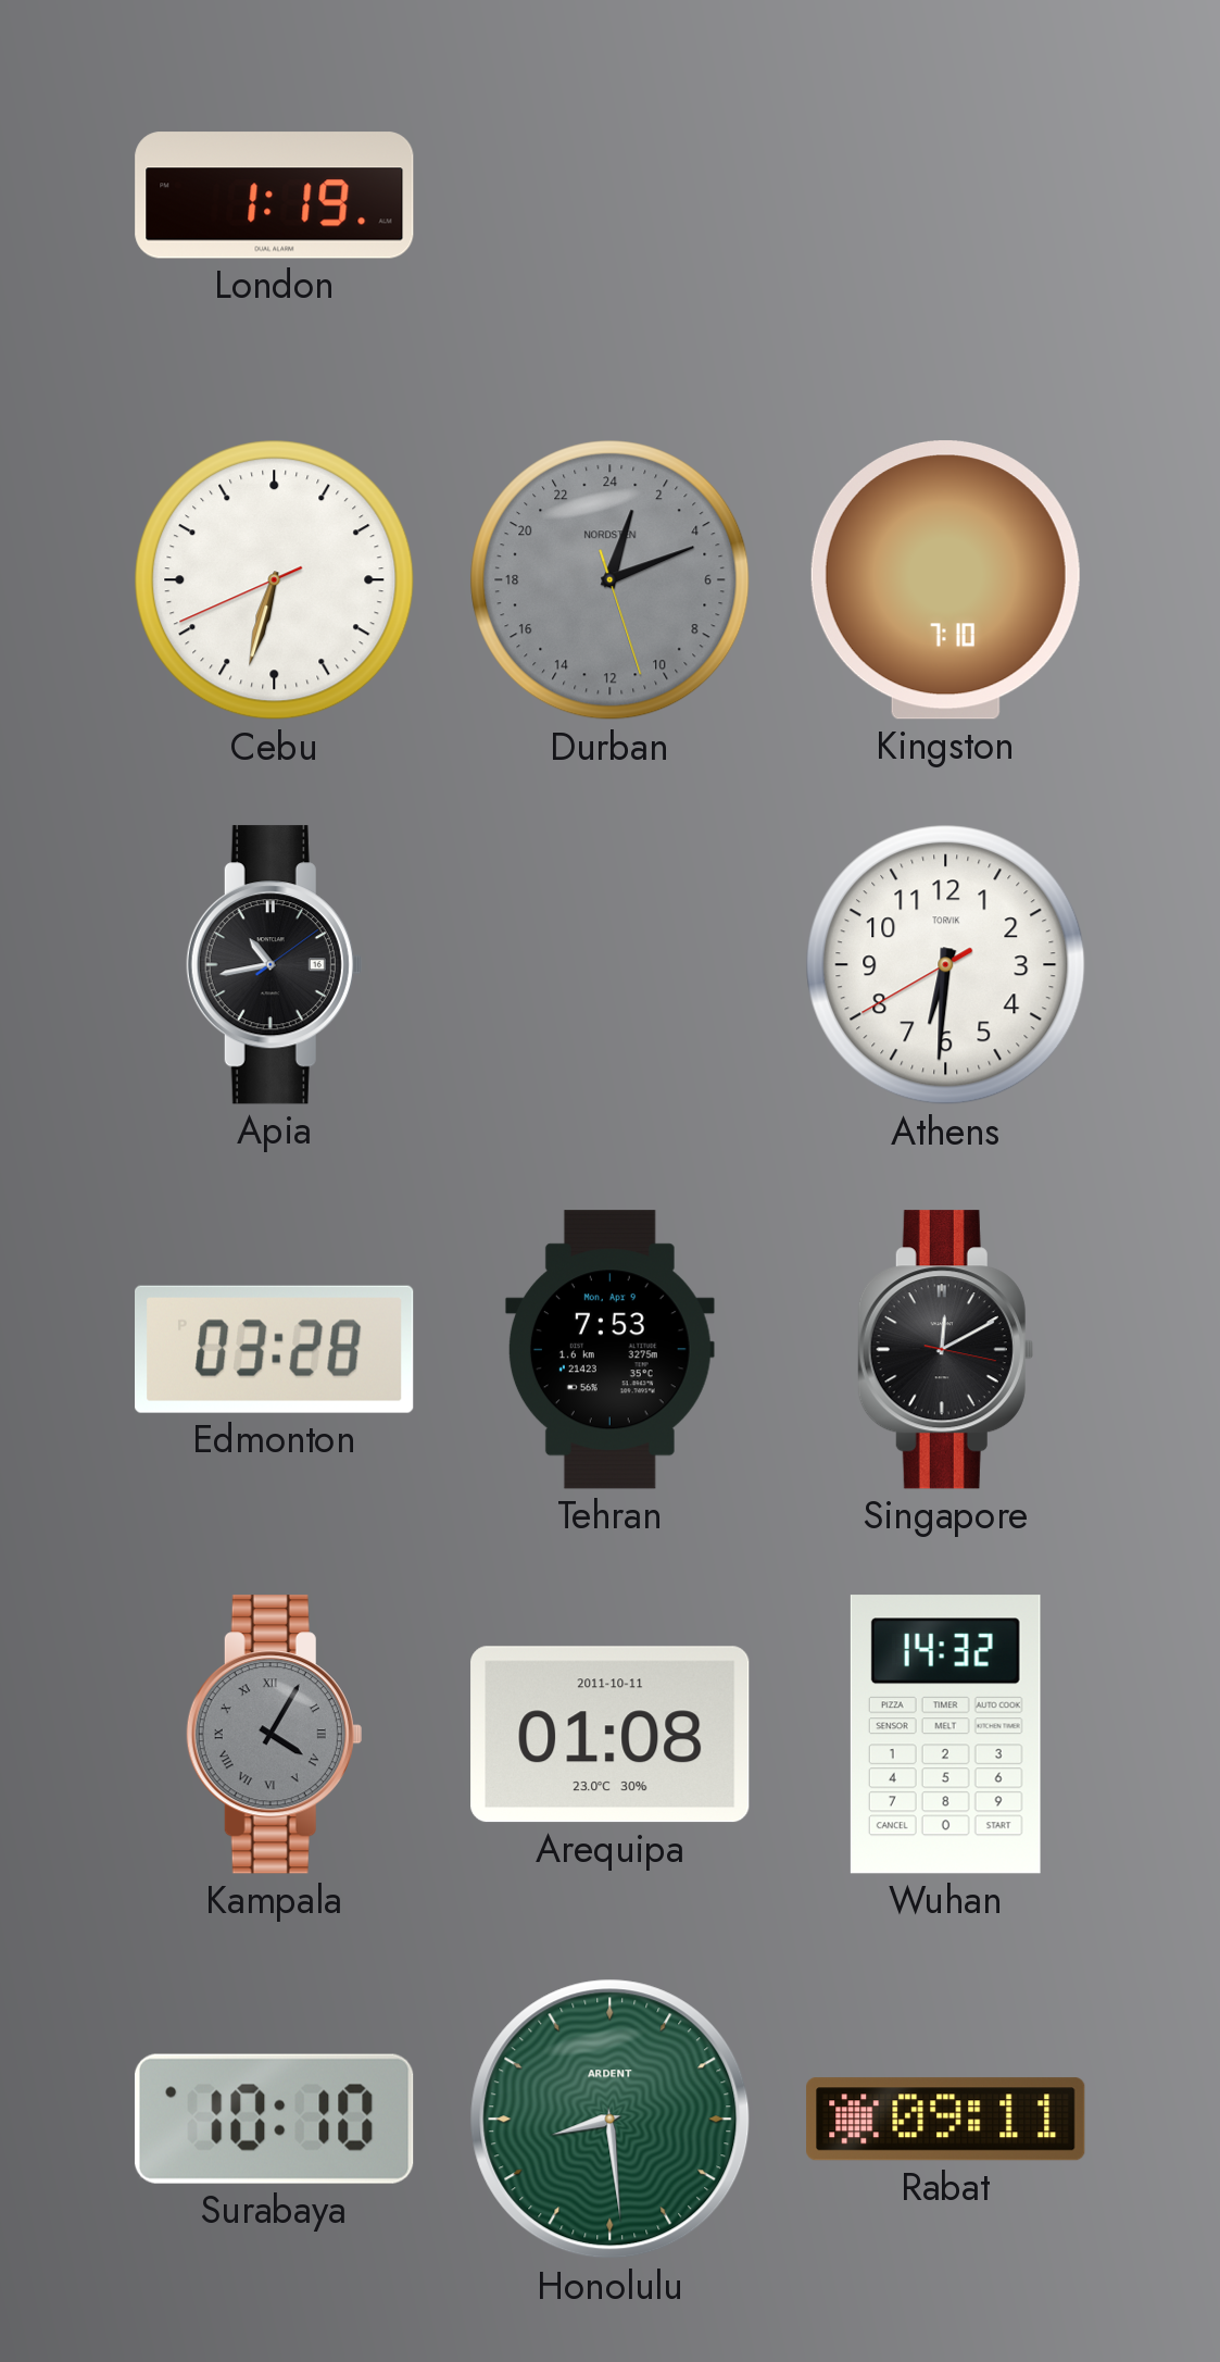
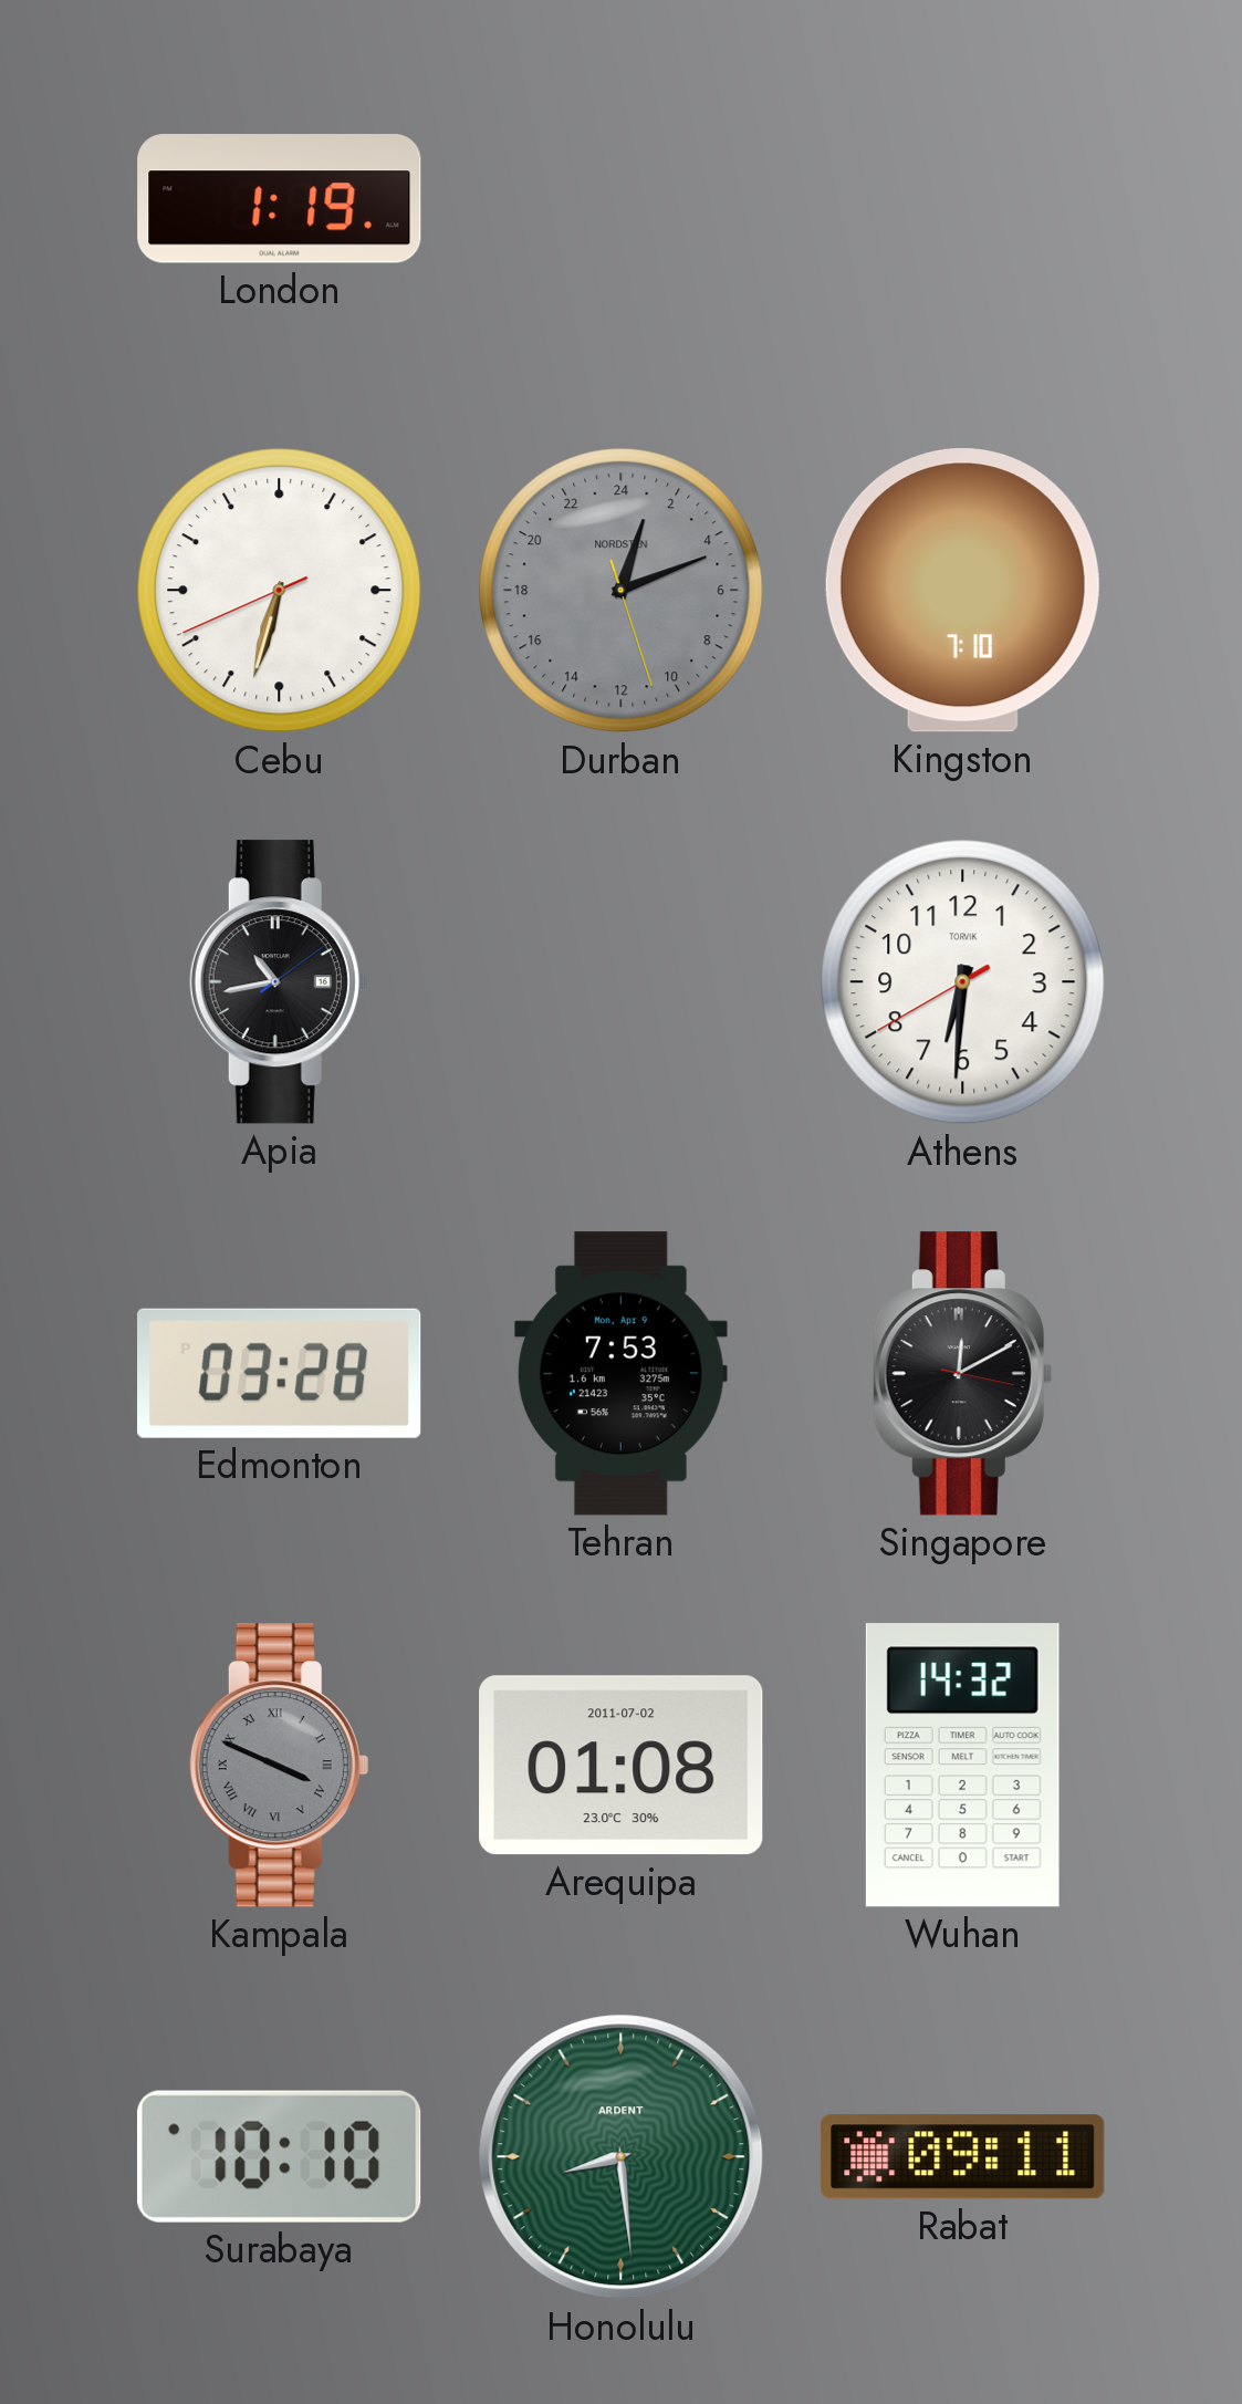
Kampala: 4:05 -> 3:49
Arequipa date: 2011-10-11 -> 2011-07-02
